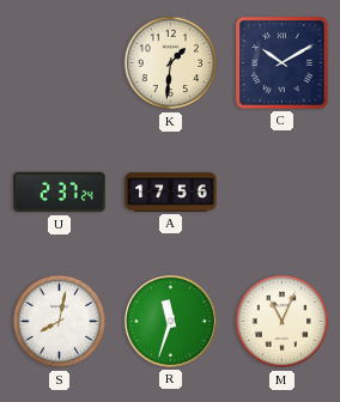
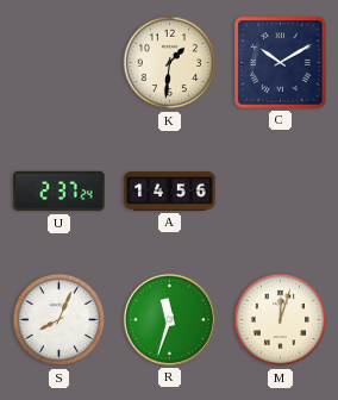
A: 17:56 -> 14:56
S: 8:02 -> 8:04
M: 11:04 -> 12:03
